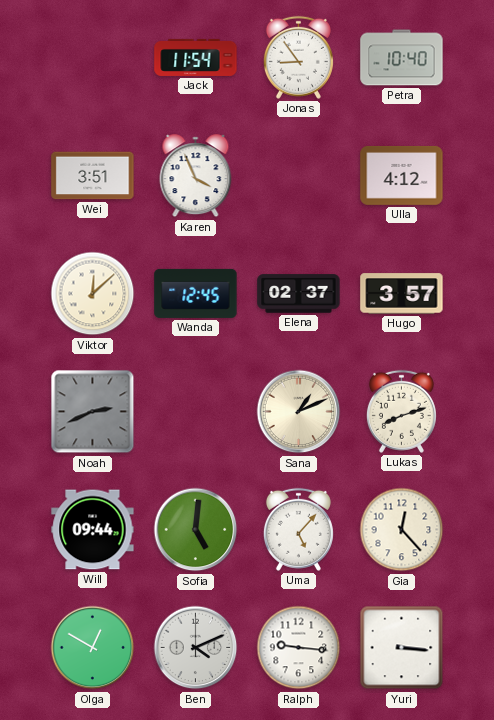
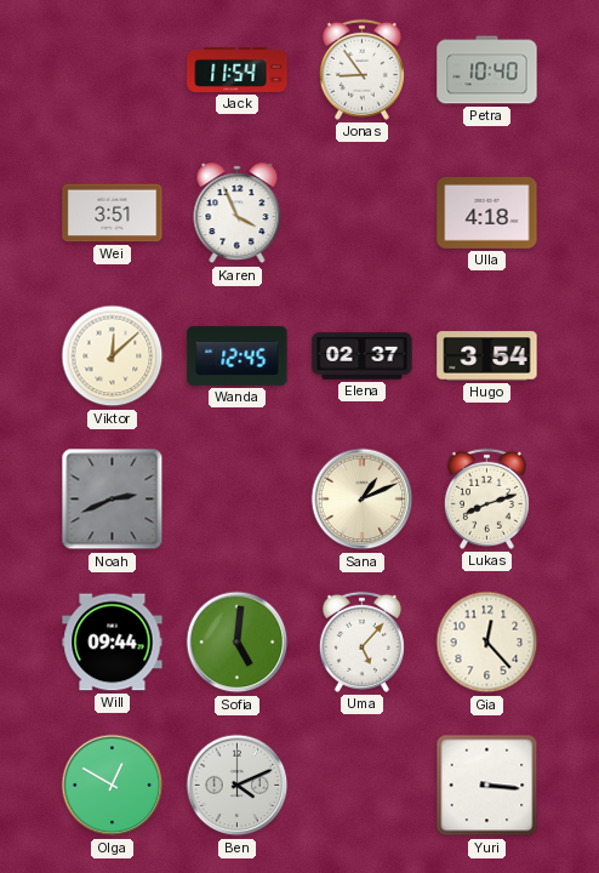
Ulla: 4:12 -> 4:18
Hugo: 3:57 -> 3:54
Ralph: 9:16 -> none
